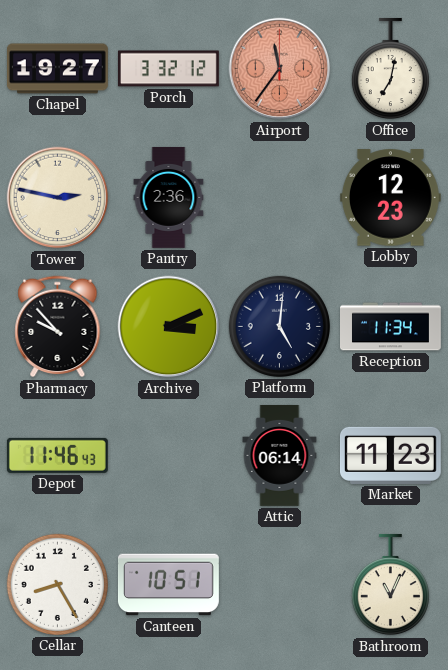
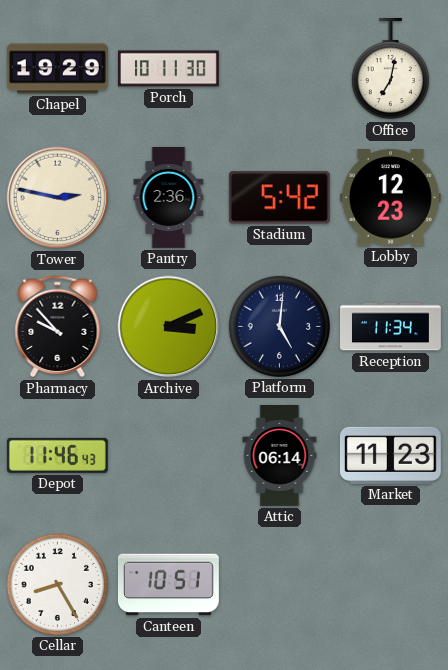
Chapel: 19:27 -> 19:29
Porch: 3:32 -> 10:11
Airport: 11:36 -> none
Stadium: none -> 5:42
Bathroom: 11:04 -> none
